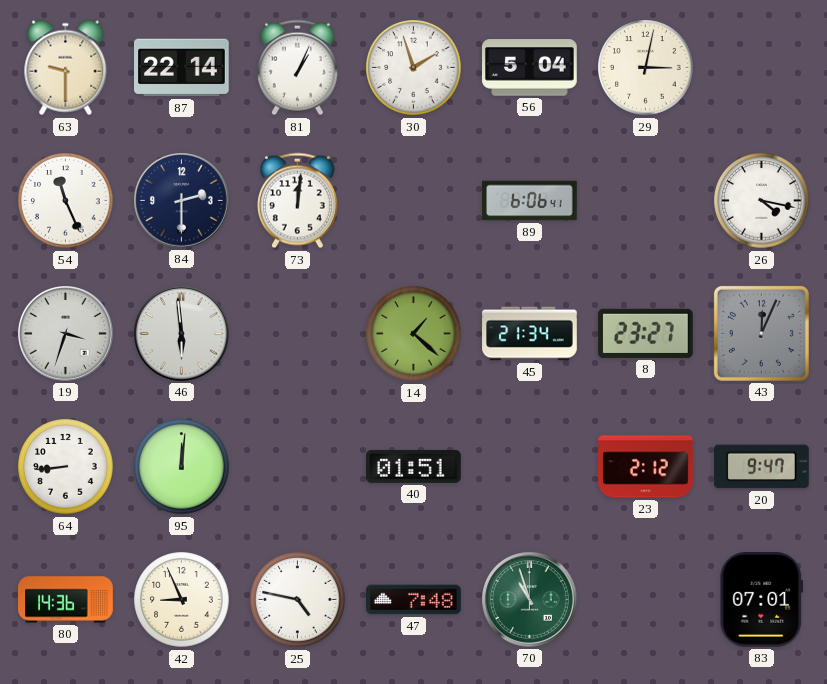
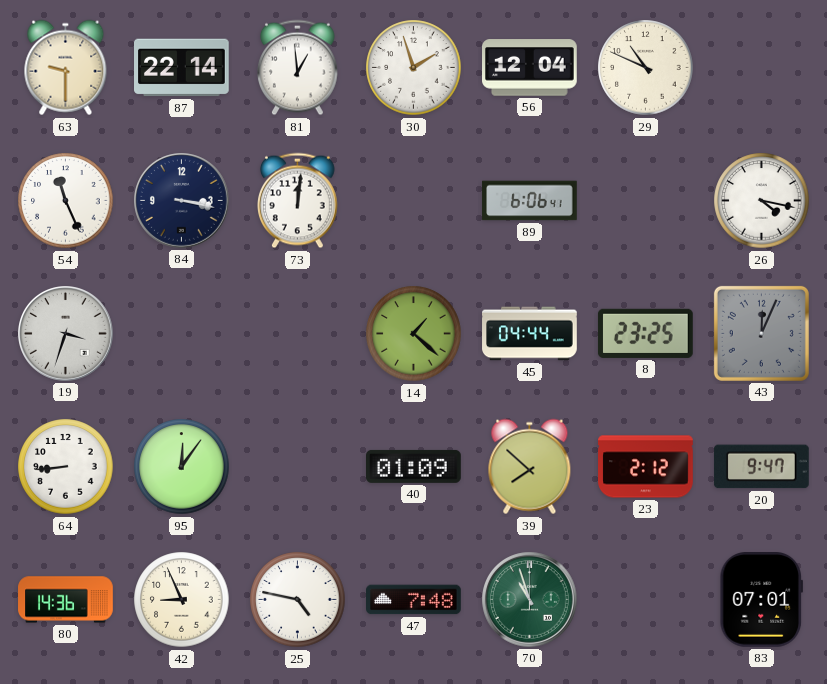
81: 1:04 -> 12:59
56: 5:04 -> 12:04
29: 3:02 -> 10:49
84: 2:30 -> 3:17
46: 5:59 -> none
45: 21:34 -> 04:44
8: 23:27 -> 23:25
95: 12:01 -> 12:06
40: 01:51 -> 01:09
39: none -> 7:52
